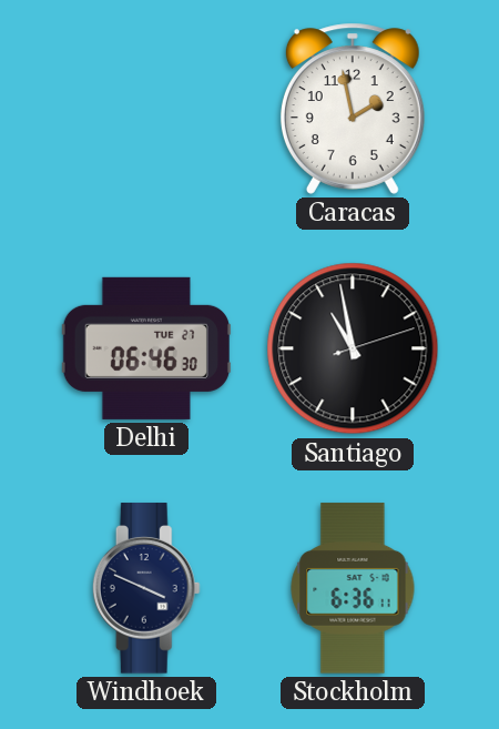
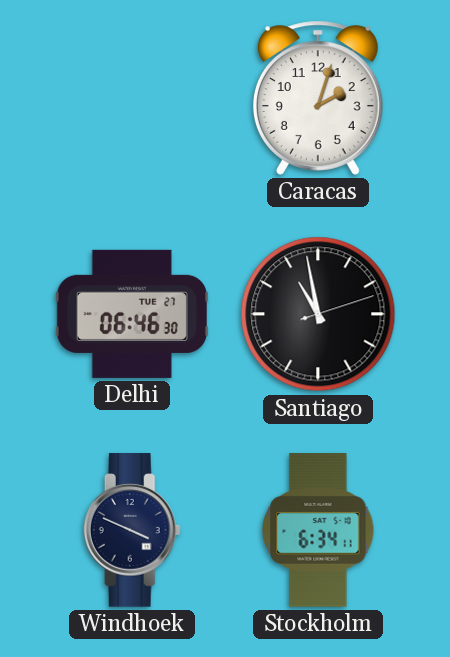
Caracas: 1:58 -> 2:03
Stockholm: 6:36 -> 6:34
